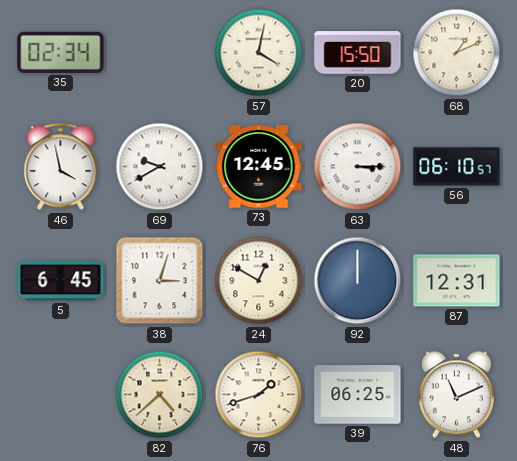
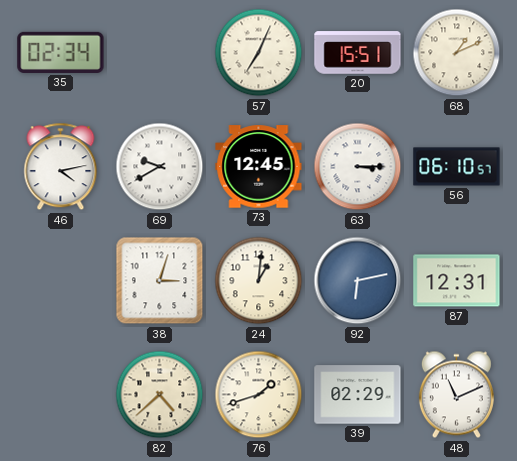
57: 4:02 -> 7:04
20: 15:50 -> 15:51
46: 3:58 -> 4:13
5: 6:45 -> none
24: 12:50 -> 1:01
92: 12:00 -> 6:13
39: 06:25 -> 02:29
